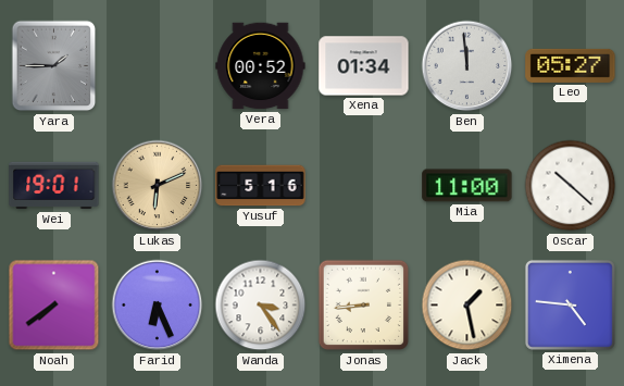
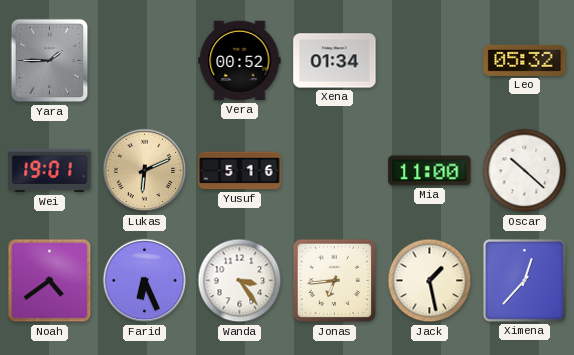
Ben: 11:59 -> none
Leo: 05:27 -> 05:32
Noah: 7:39 -> 4:39
Jonas: 8:44 -> 6:44
Ximena: 4:46 -> 12:37
